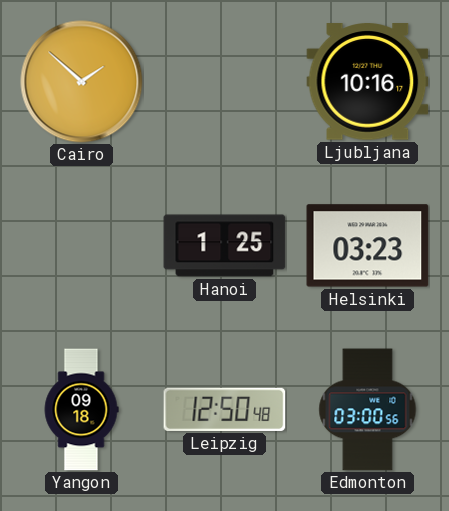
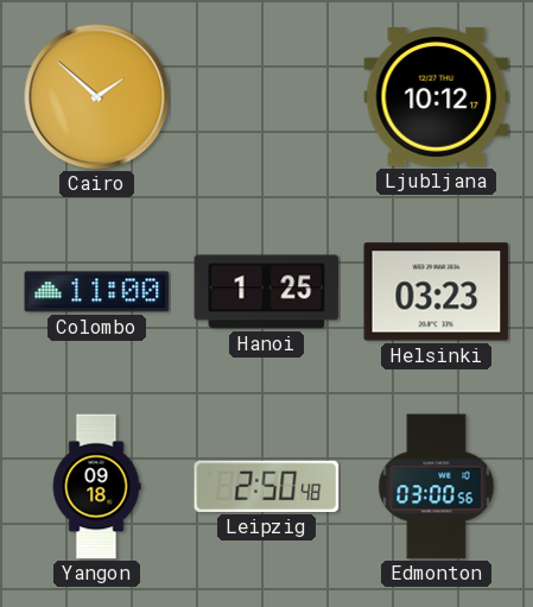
Ljubljana: 10:16 -> 10:12
Colombo: none -> 11:00
Leipzig: 12:50 -> 2:50
